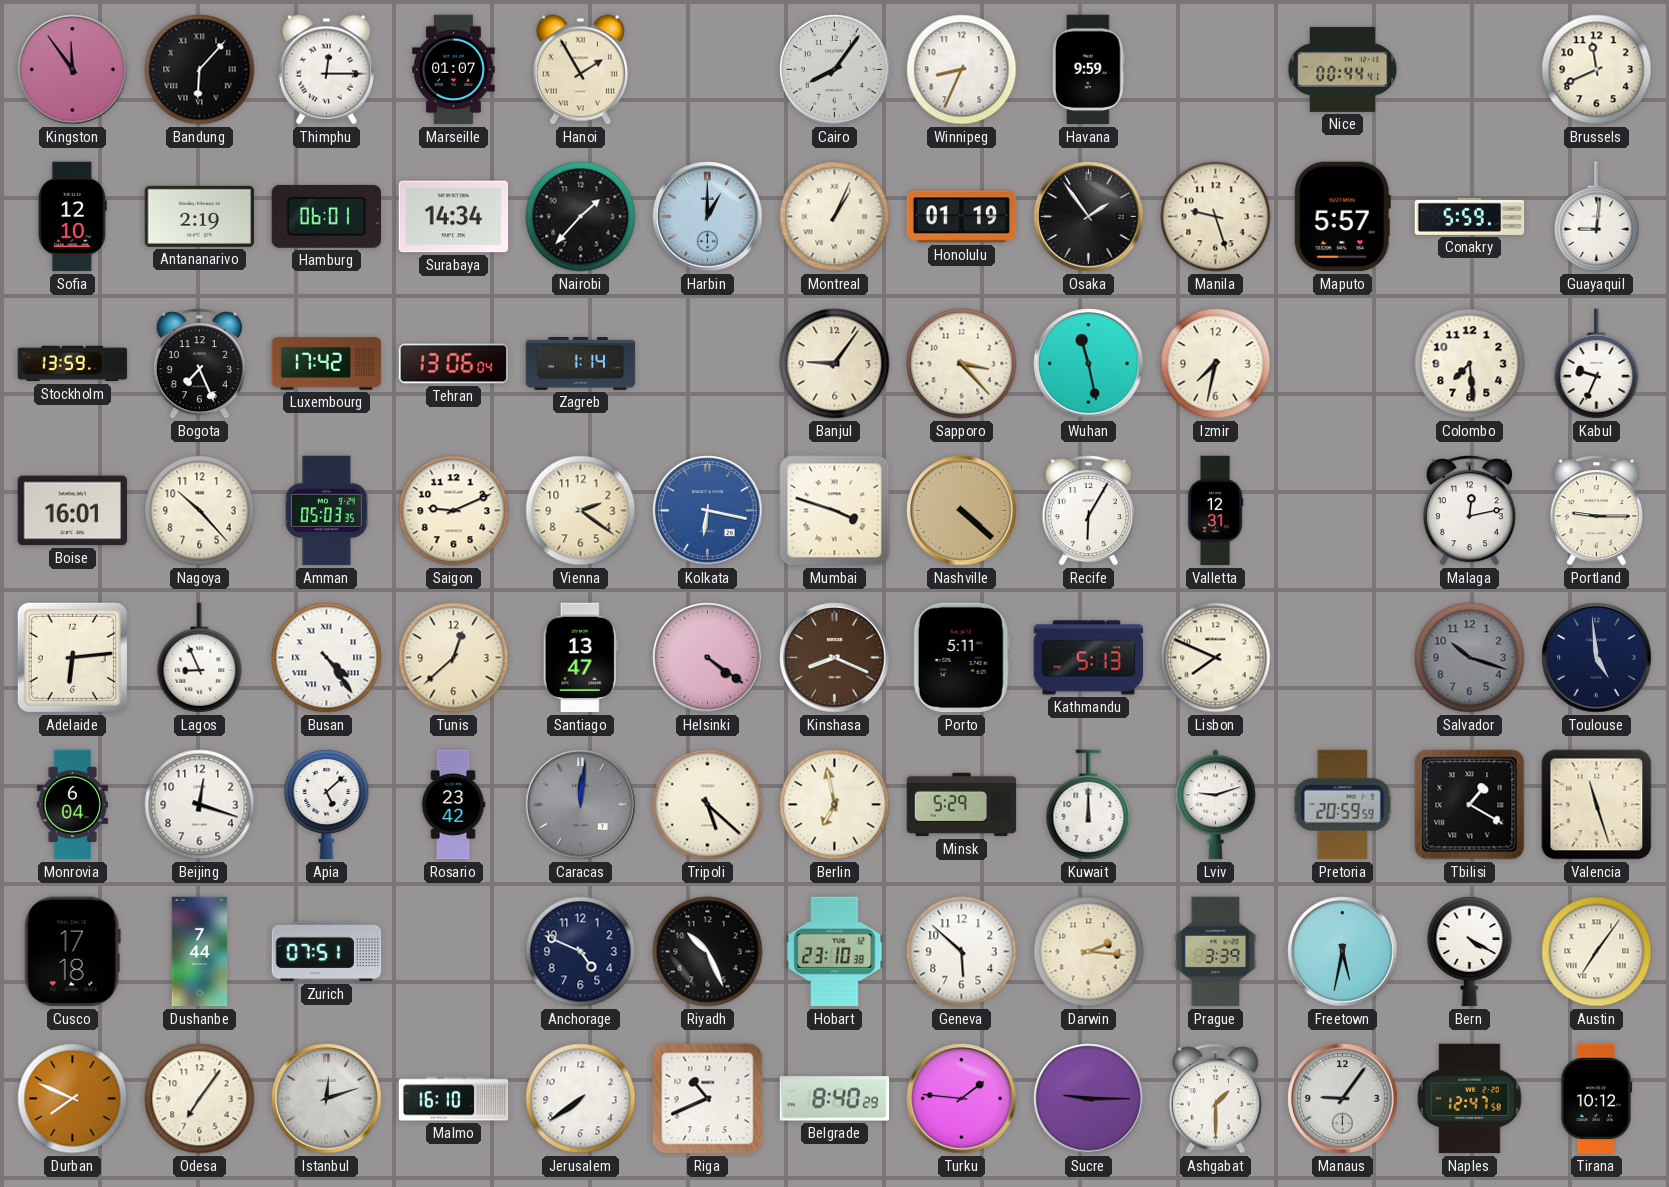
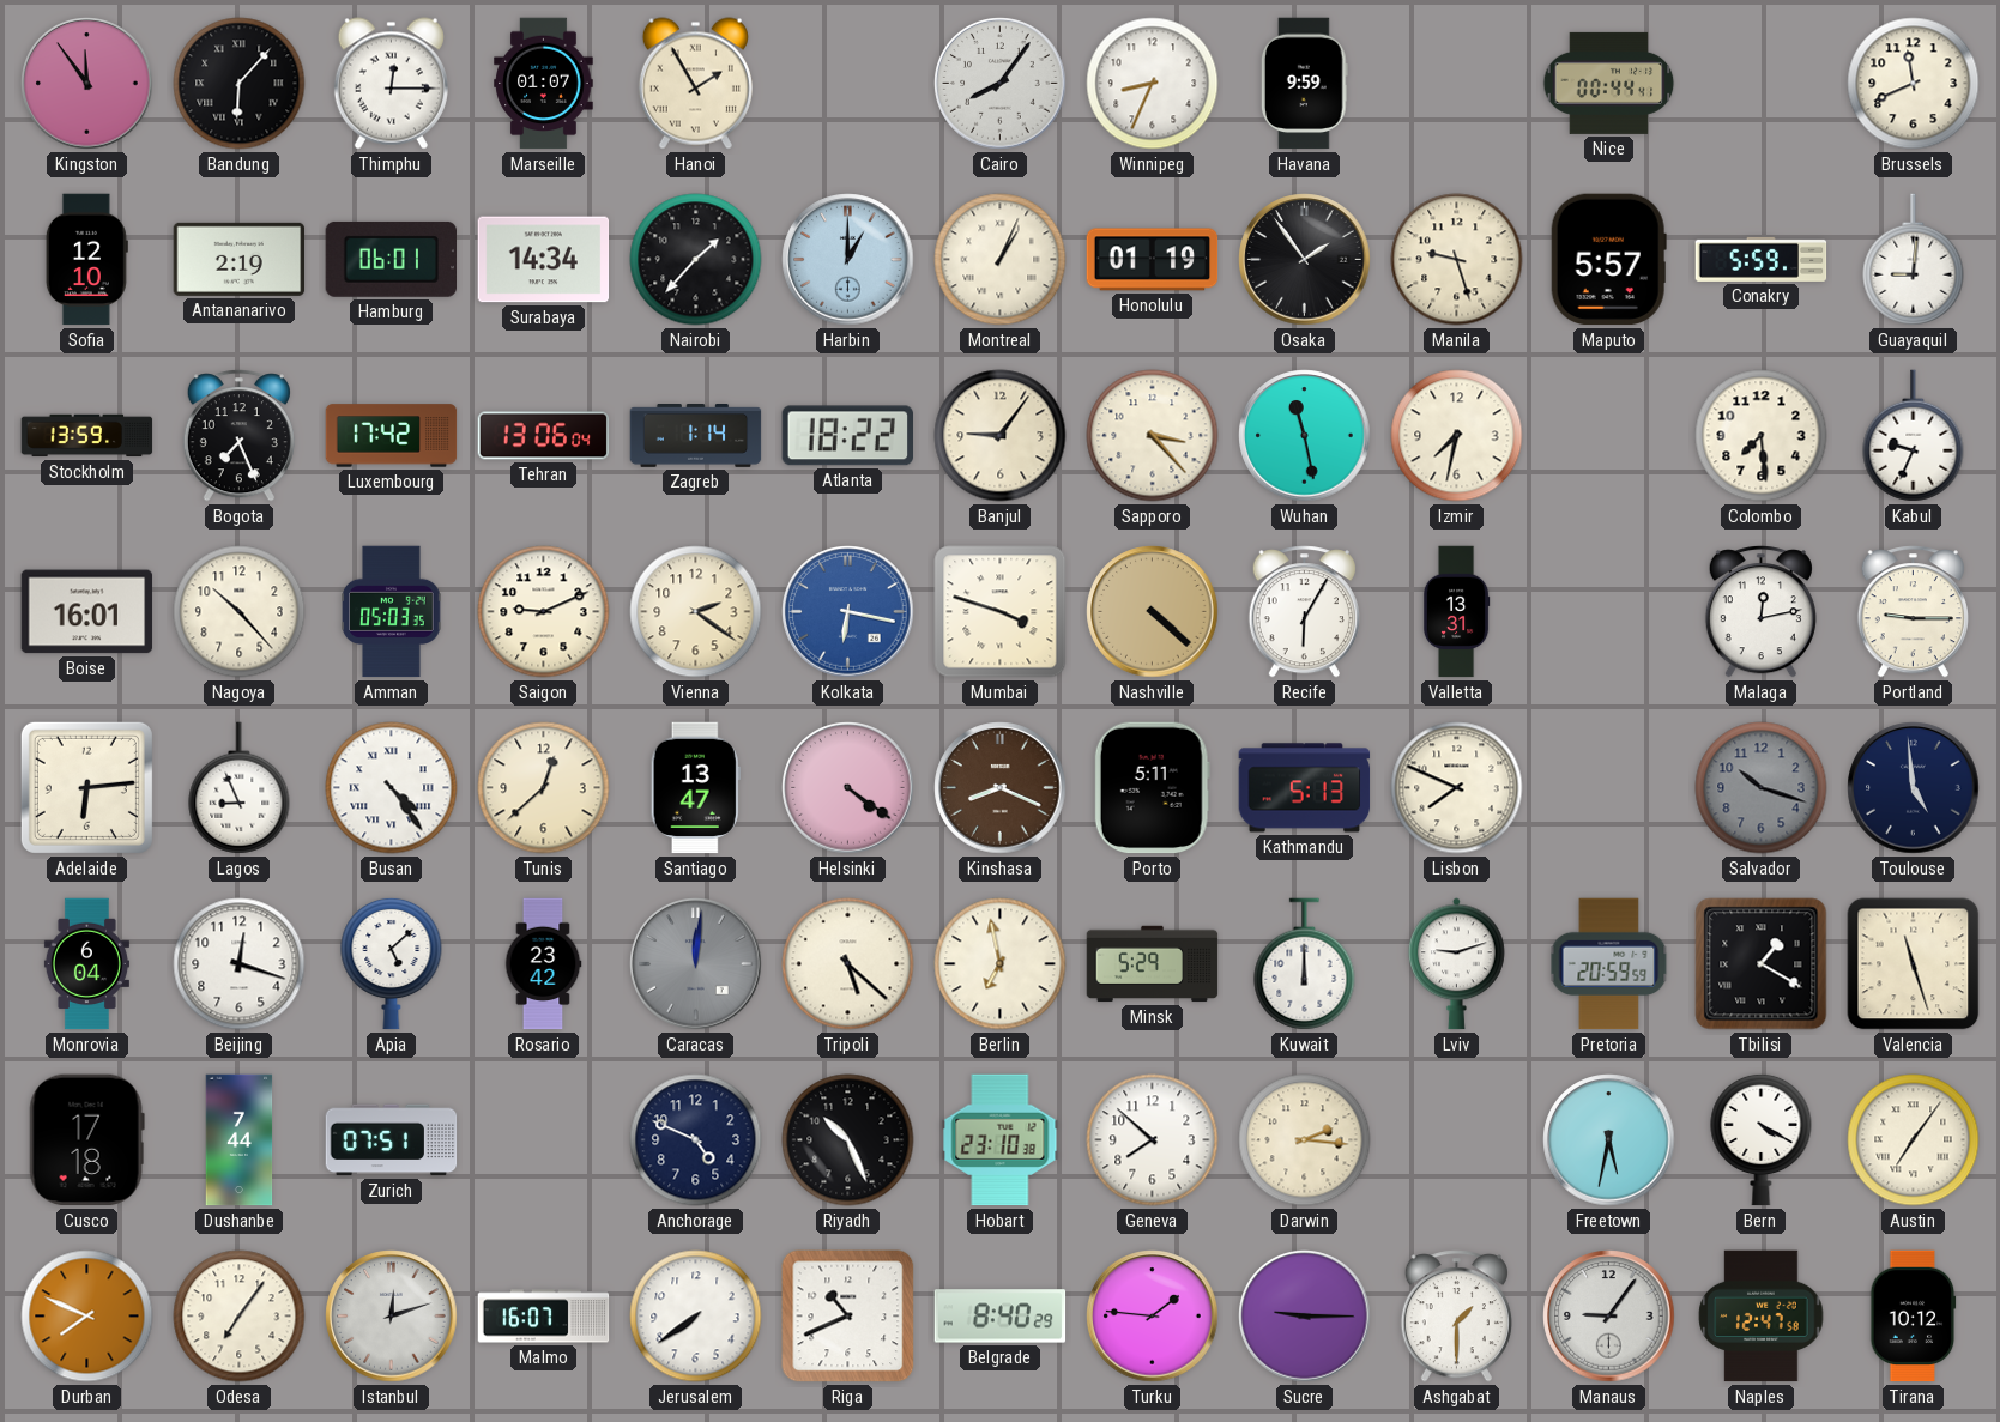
Atlanta: none -> 18:22
Valletta: 12:31 -> 13:31
Geneva: 5:52 -> 7:52
Prague: 3:39 -> none
Malmo: 16:10 -> 16:07
